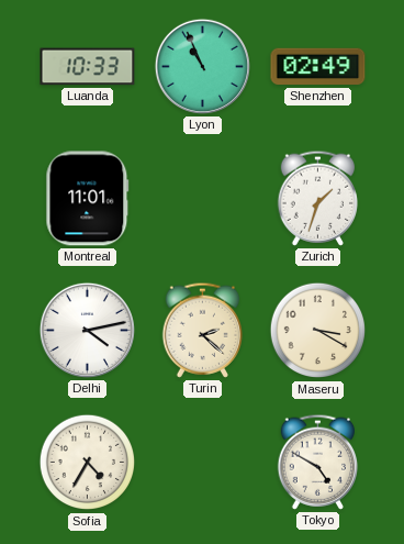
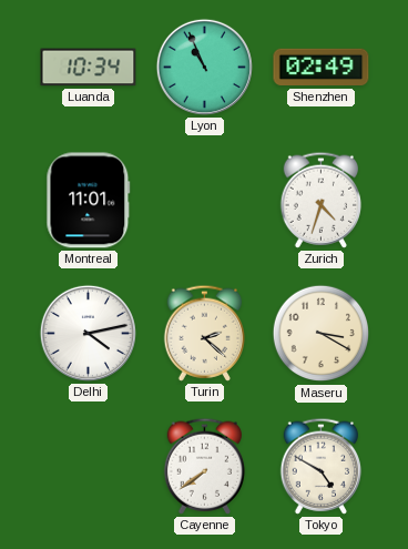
Luanda: 10:33 -> 10:34
Zurich: 1:33 -> 4:33
Sofia: 4:35 -> none
Cayenne: none -> 7:39
